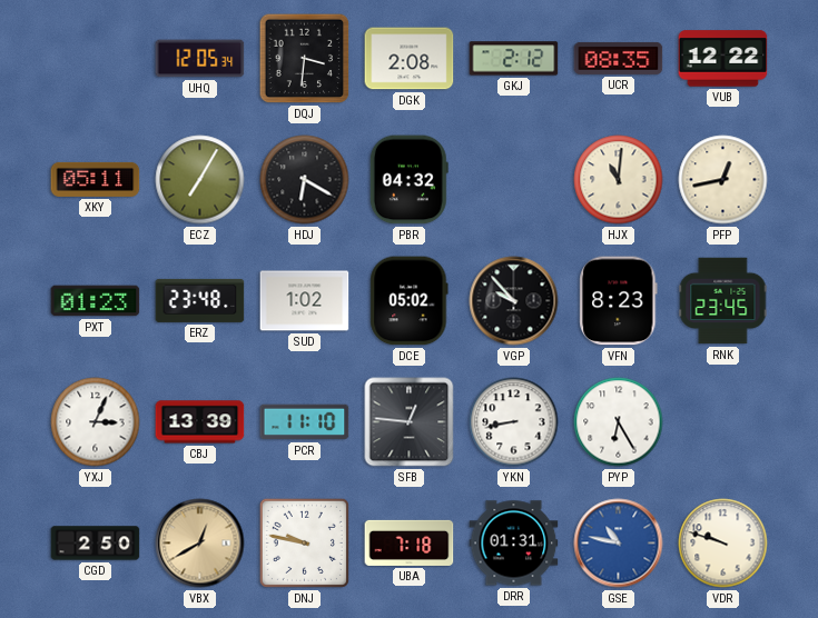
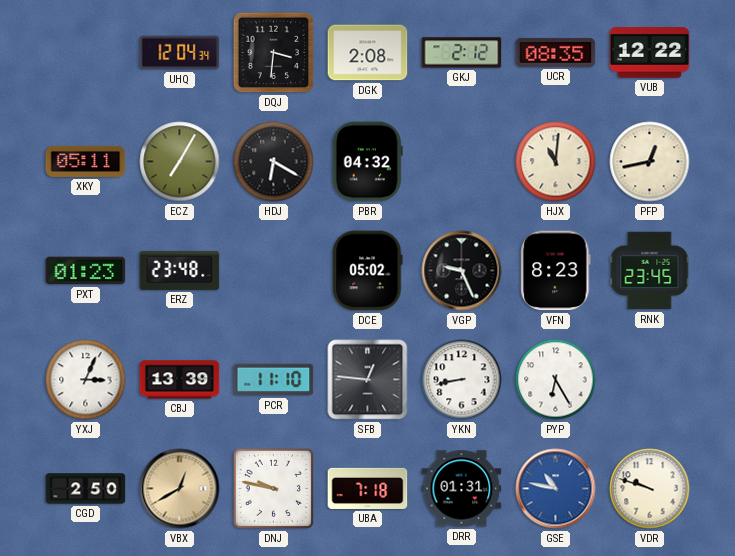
UHQ: 12:05 -> 12:04
SUD: 1:02 -> none
VGP: 9:53 -> 9:26
